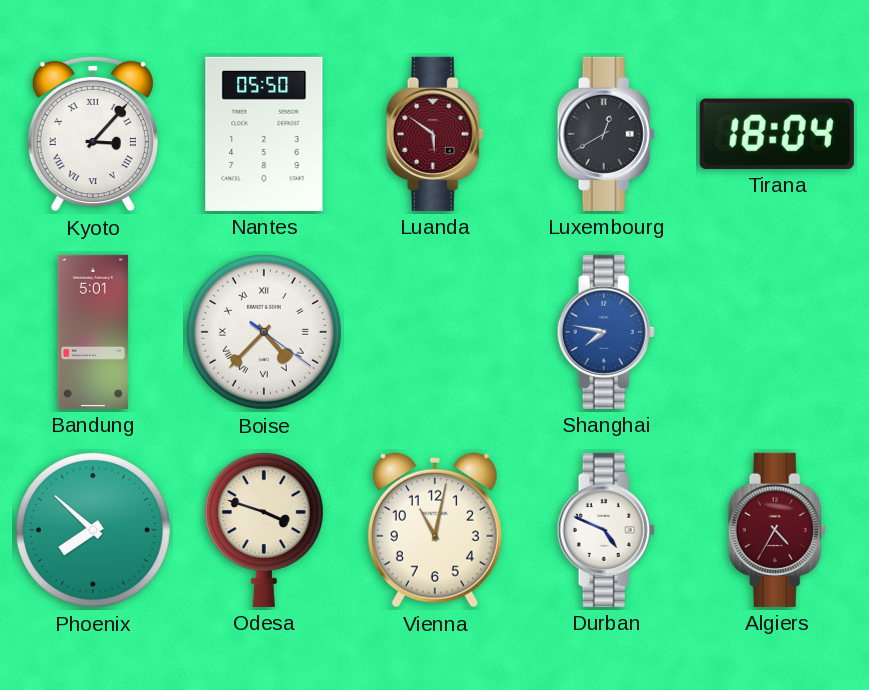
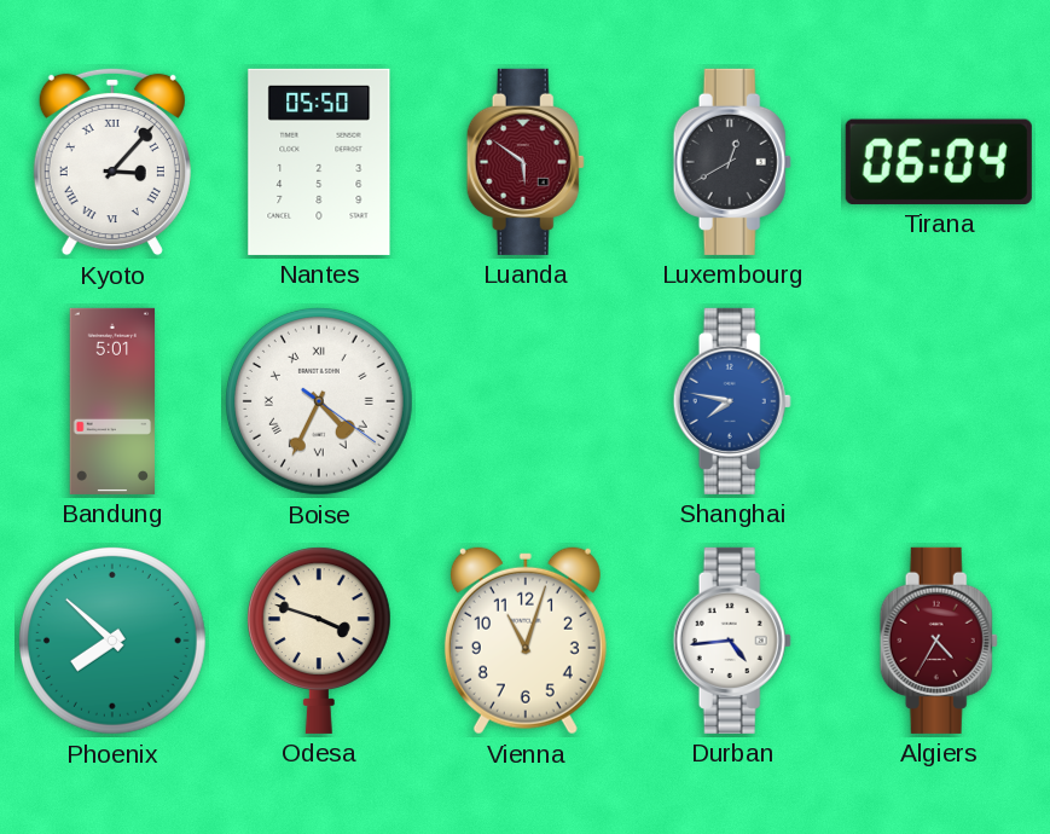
Tirana: 18:04 -> 06:04
Boise: 4:37 -> 4:34
Vienna: 11:02 -> 11:03
Durban: 4:49 -> 4:44
